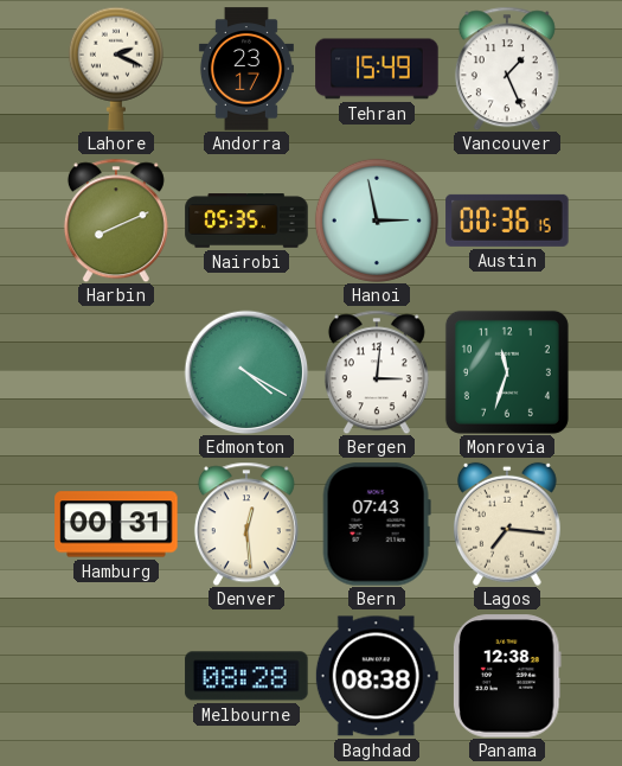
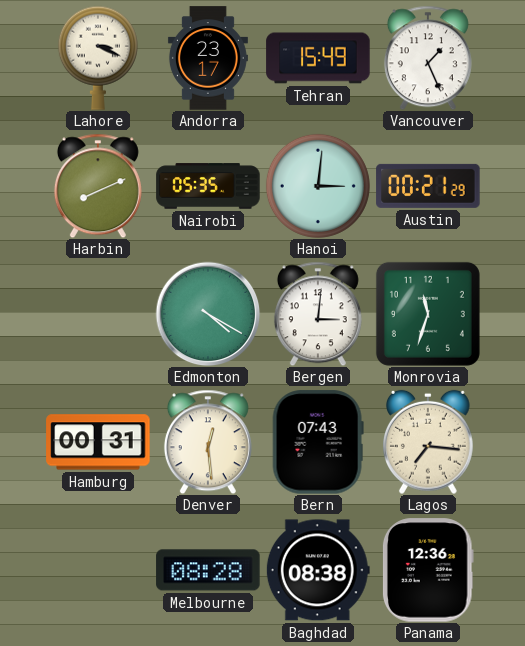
Lahore: 2:19 -> 3:19
Hanoi: 2:58 -> 3:01
Austin: 00:36 -> 00:21
Panama: 12:38 -> 12:36
